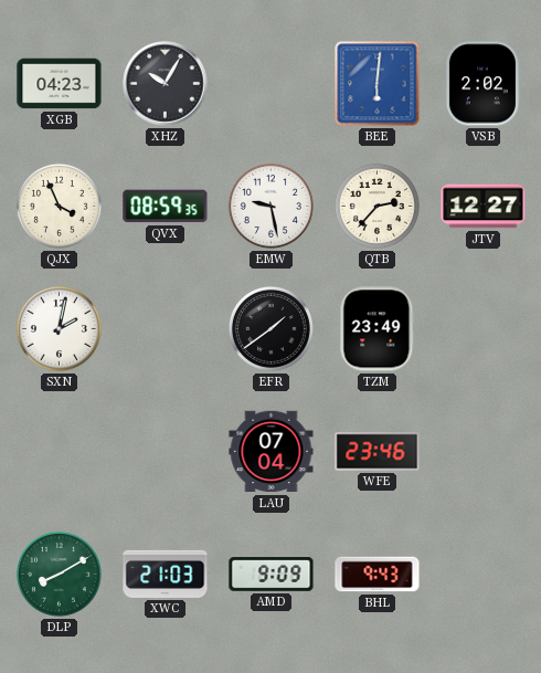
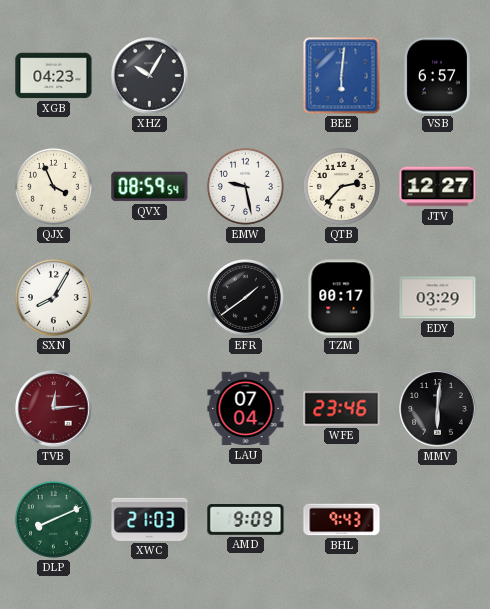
VSB: 2:02 -> 6:57
QVX: 08:59:35 -> 08:59:54
SXN: 2:02 -> 8:05
TZM: 23:49 -> 00:17
EDY: none -> 03:29
TVB: none -> 12:14
MMV: none -> 6:01
DLP: 8:10 -> 8:11
